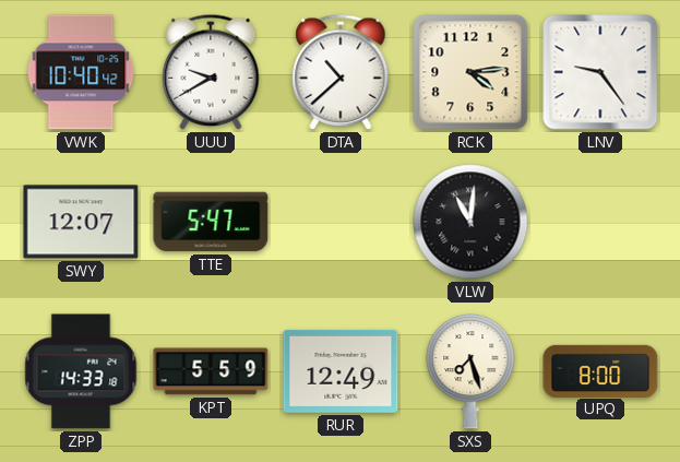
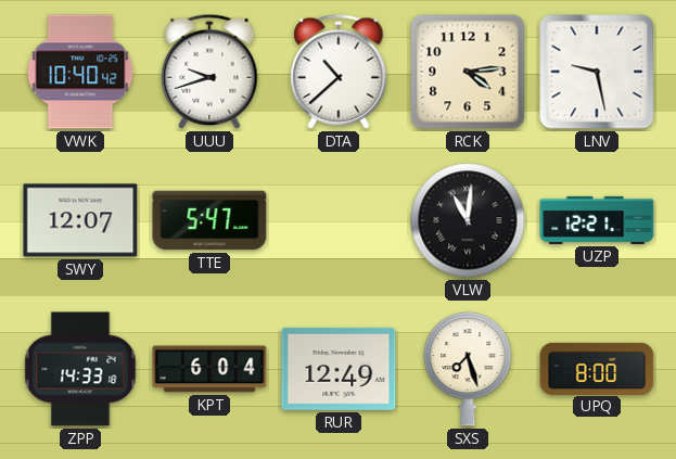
UUU: 9:40 -> 9:42
LNV: 9:24 -> 9:28
UZP: none -> 12:21
KPT: 5:59 -> 6:04
